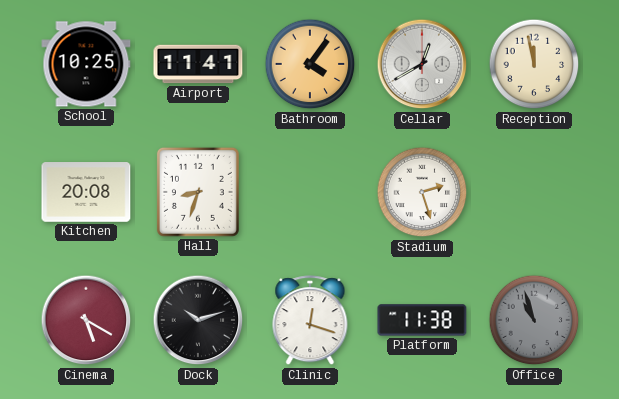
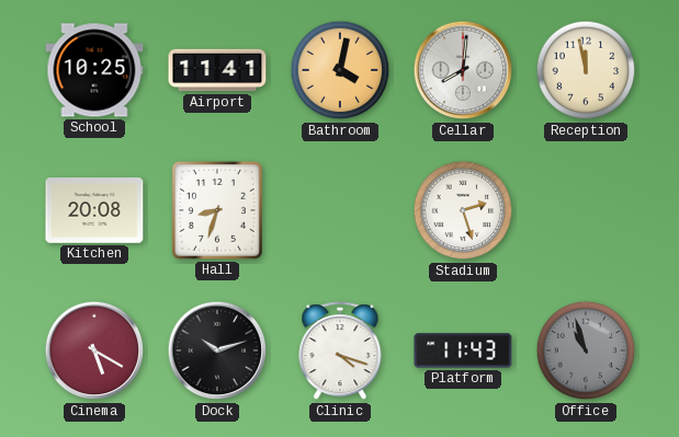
Bathroom: 4:06 -> 4:02
Cellar: 12:40 -> 8:01
Clinic: 12:18 -> 4:18
Platform: 11:38 -> 11:43
